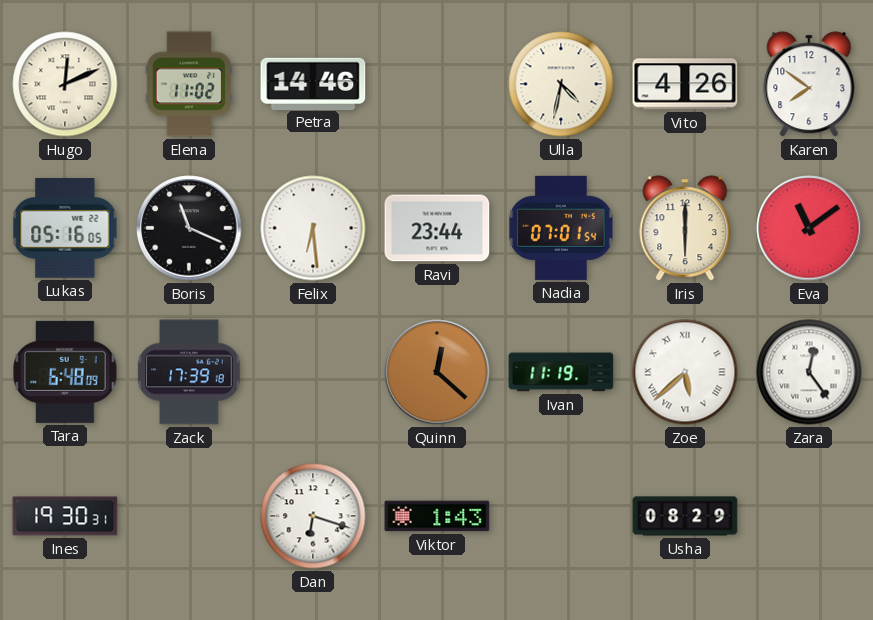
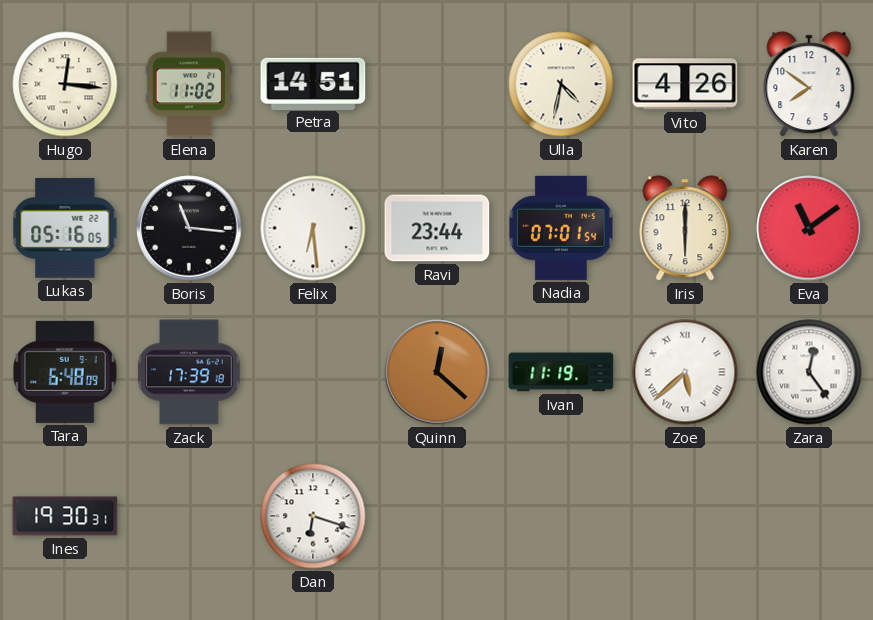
Hugo: 12:11 -> 12:16
Petra: 14:46 -> 14:51
Boris: 11:19 -> 11:16
Viktor: 1:43 -> none
Usha: 08:29 -> none
